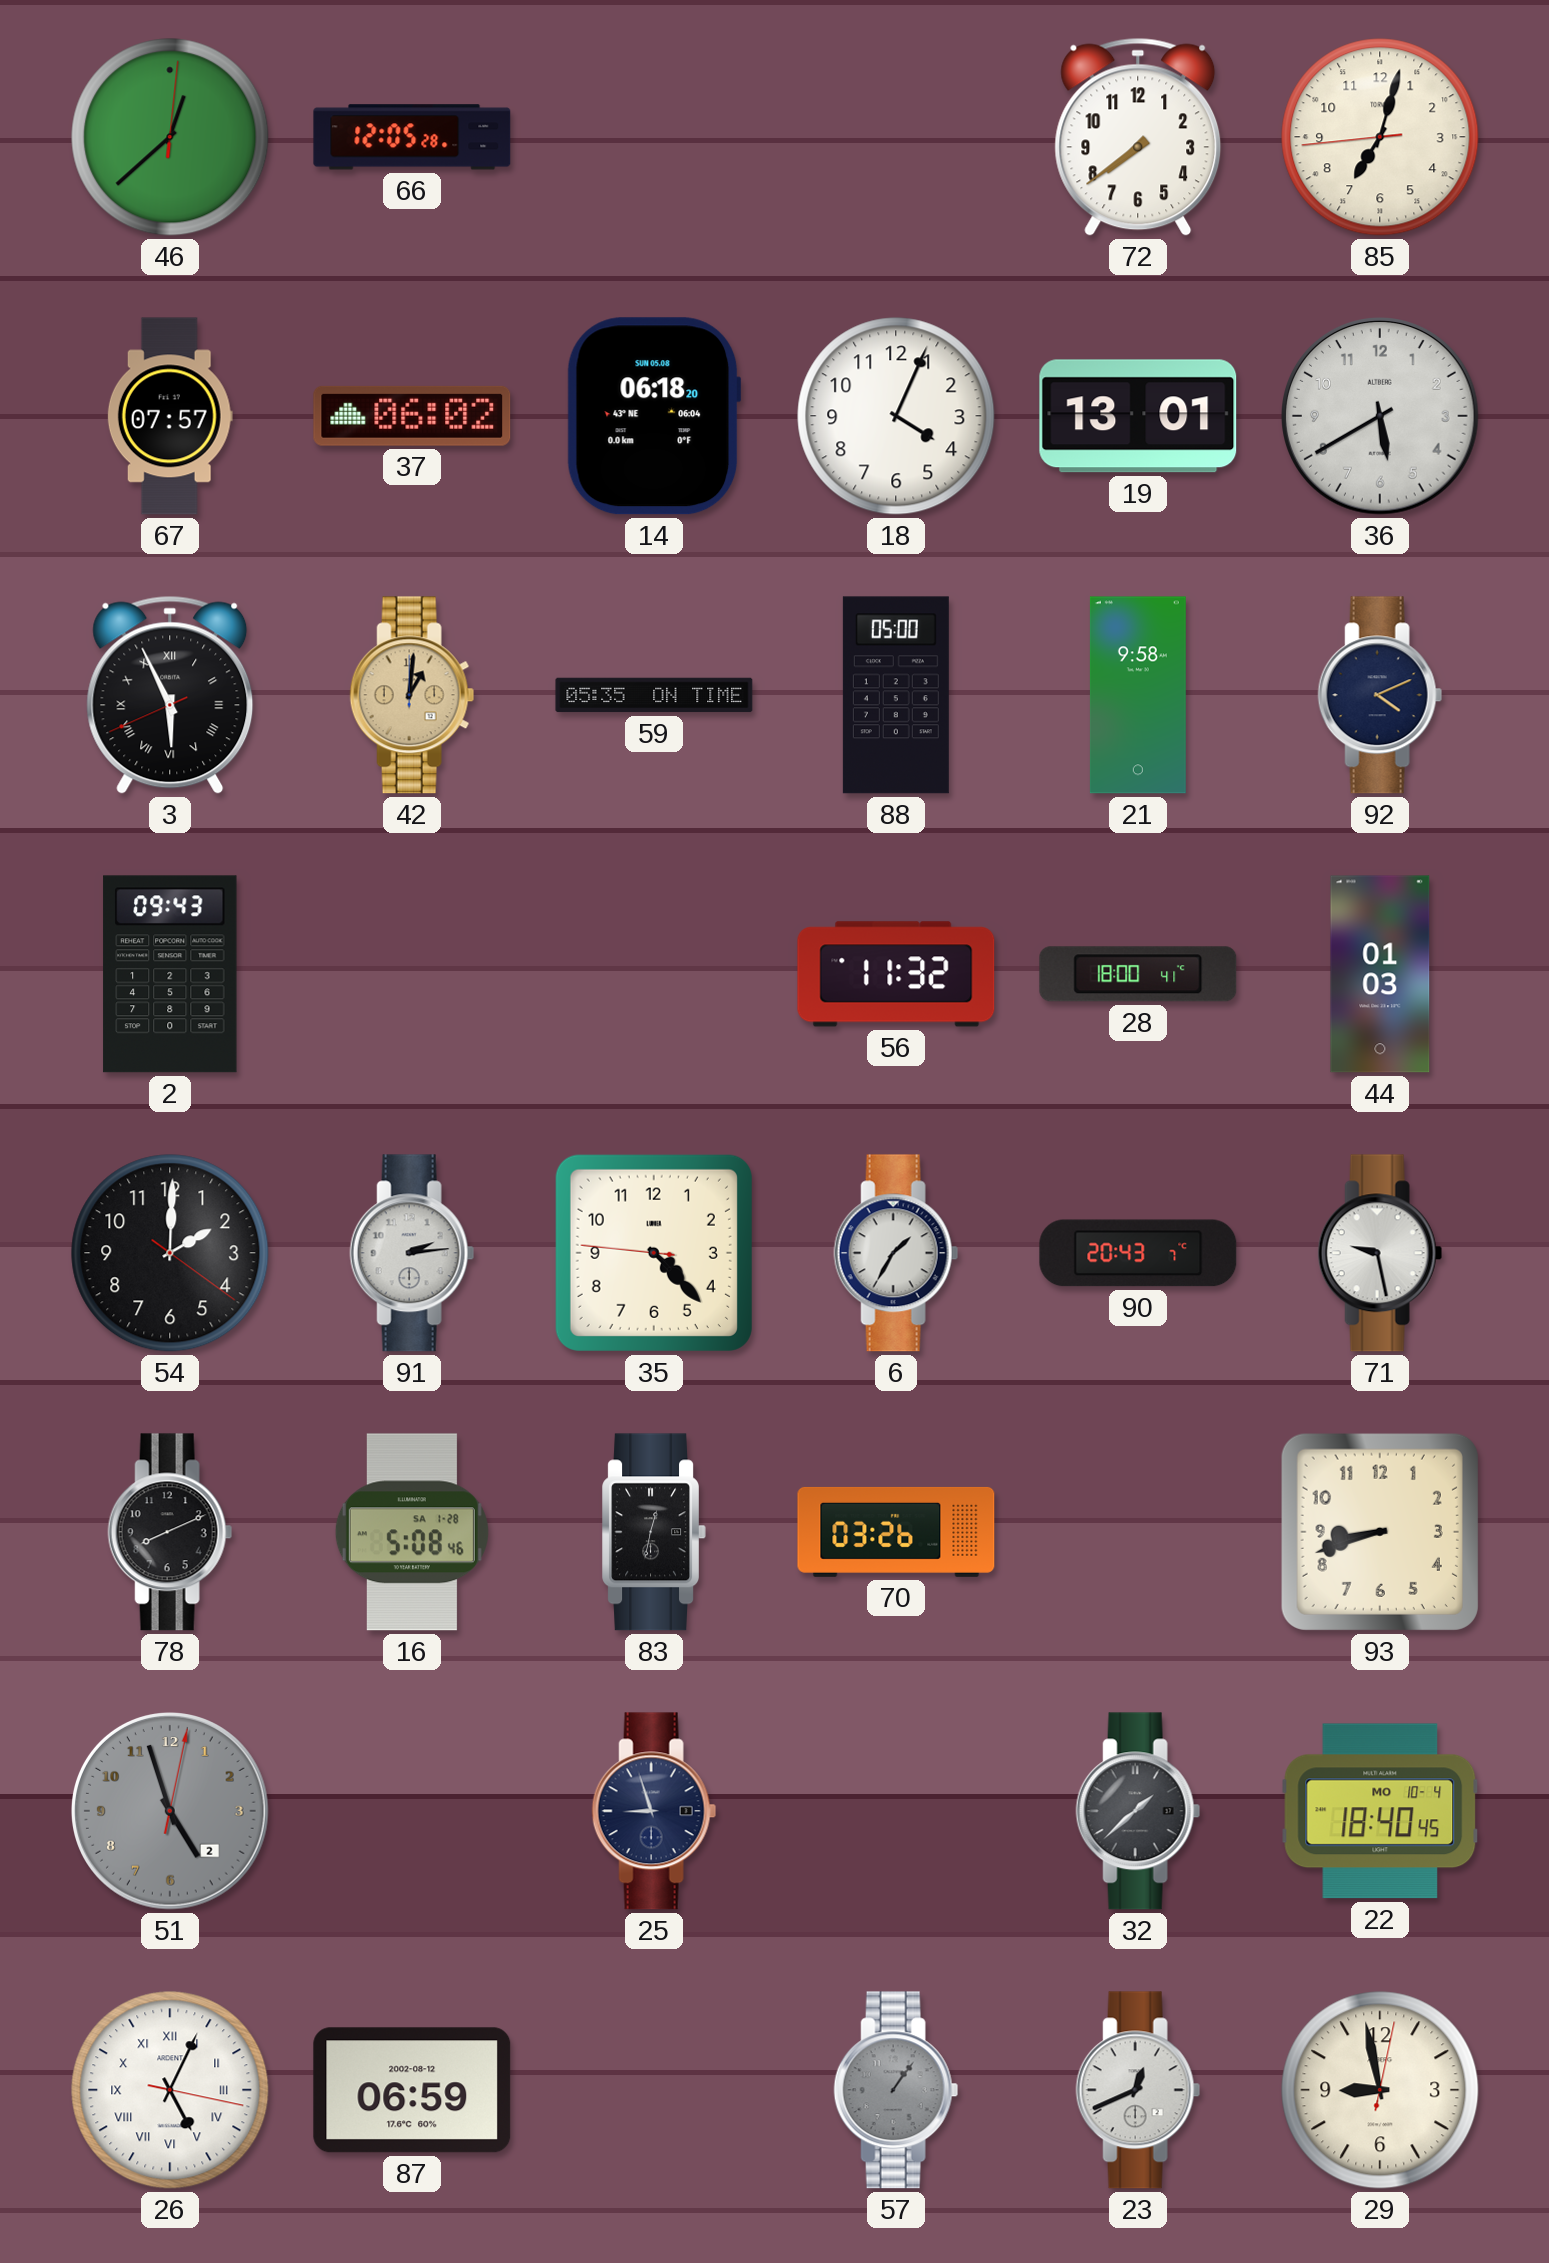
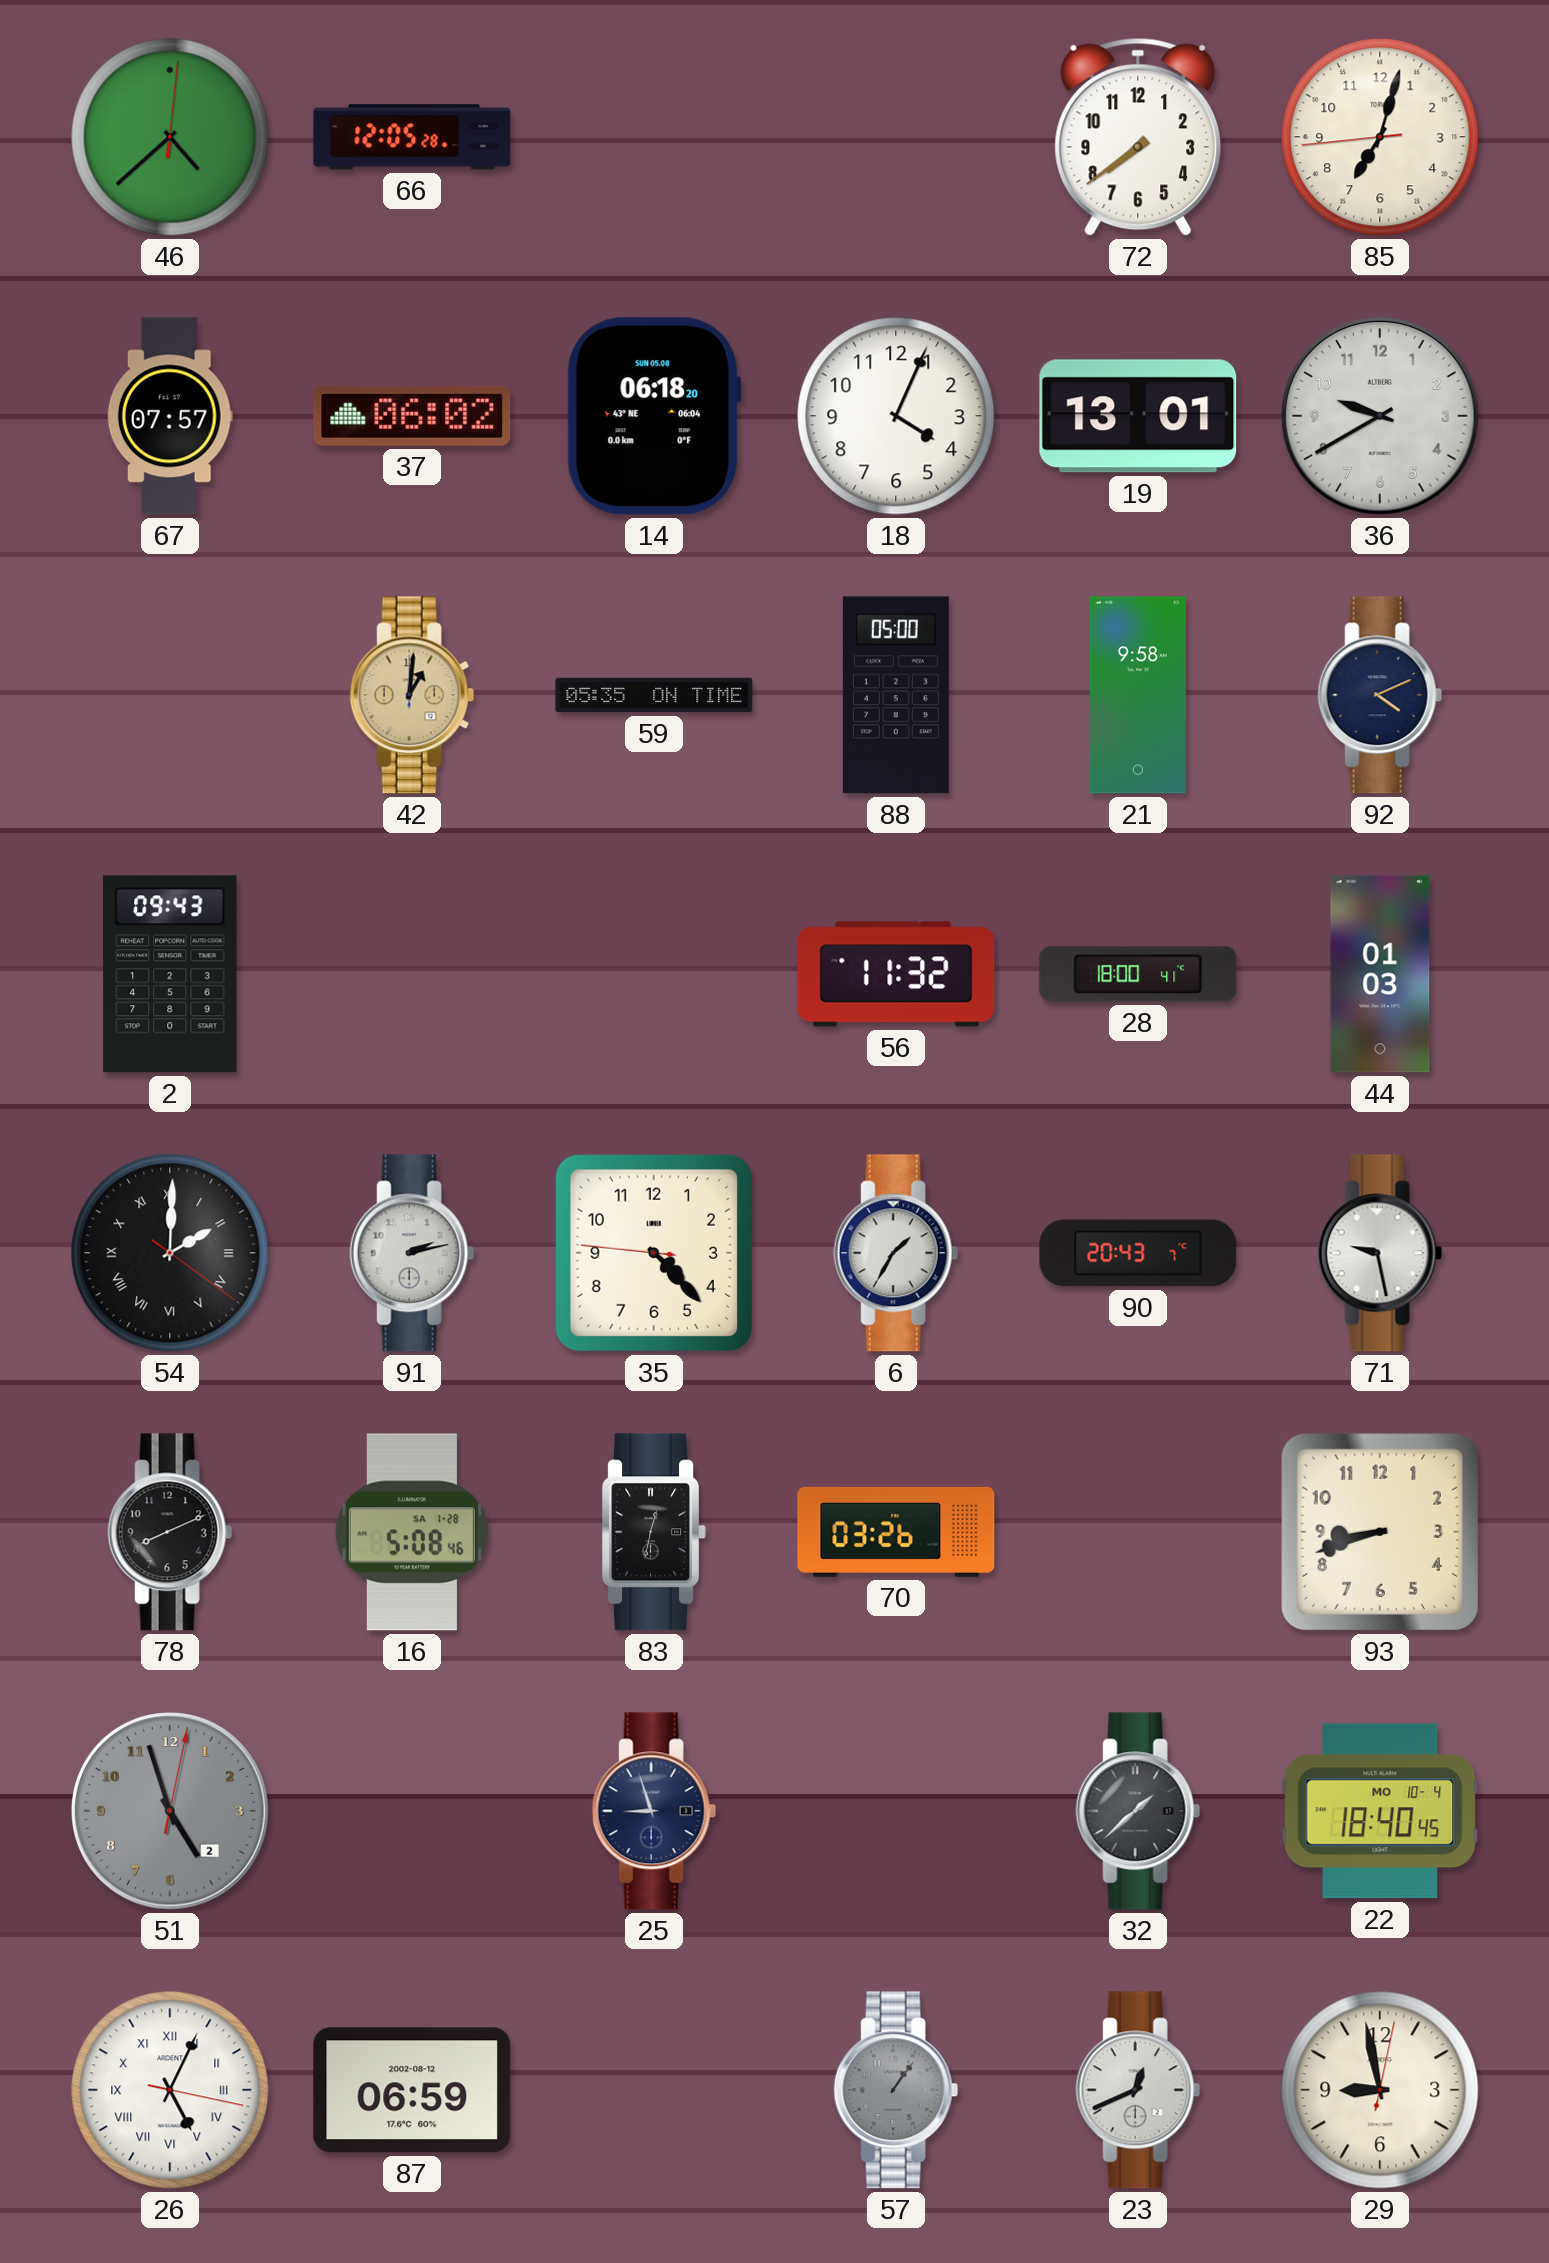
46: 12:38 -> 4:38
36: 5:40 -> 9:40
3: 5:55 -> none
54 numerals: Arabic -> Roman
91: 2:14 -> 2:13
